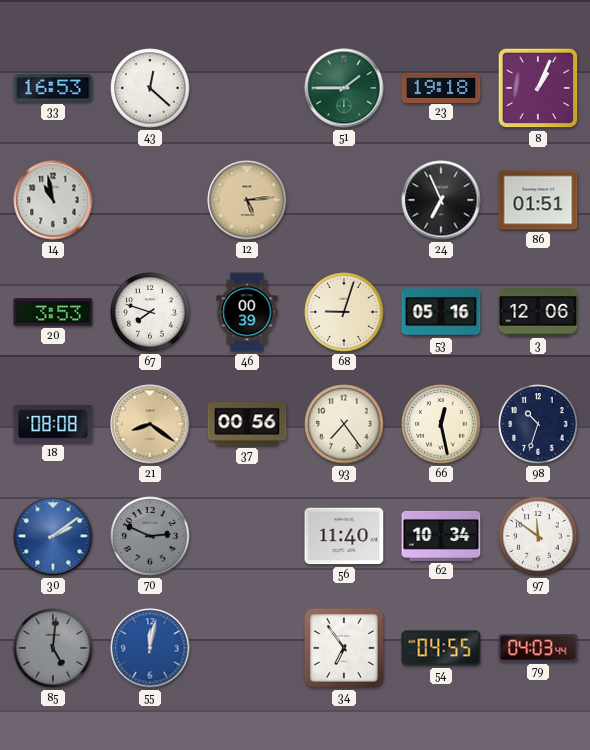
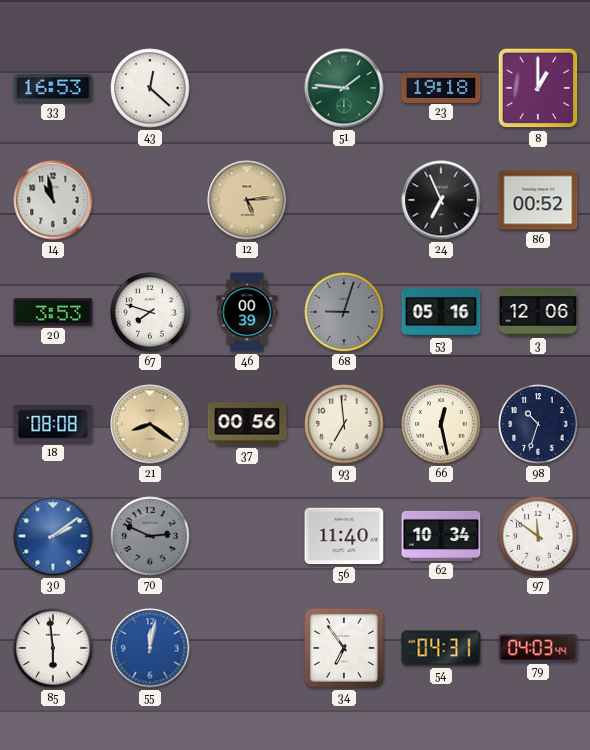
51: 1:45 -> 1:46
8: 1:04 -> 1:00
86: 01:51 -> 00:52
68 dial: cream -> grey
93: 7:24 -> 6:59
85: 5:01 -> 5:59
85 dial: grey -> white
54: 04:55 -> 04:31
